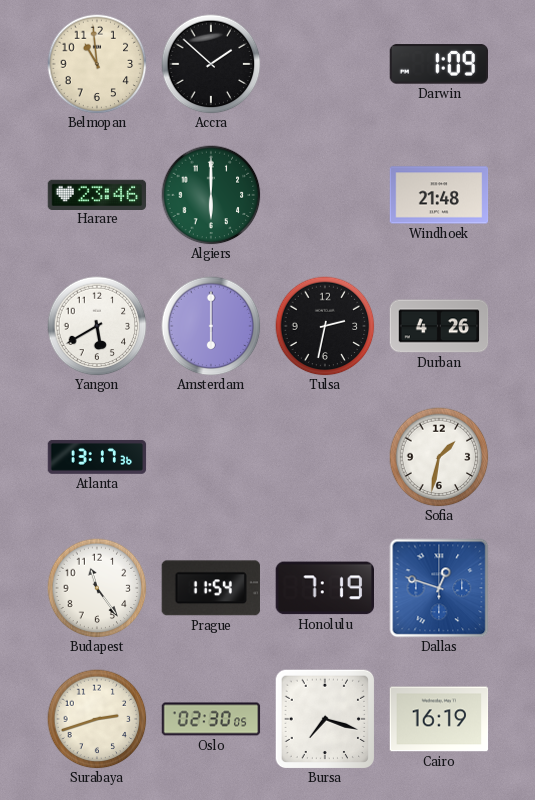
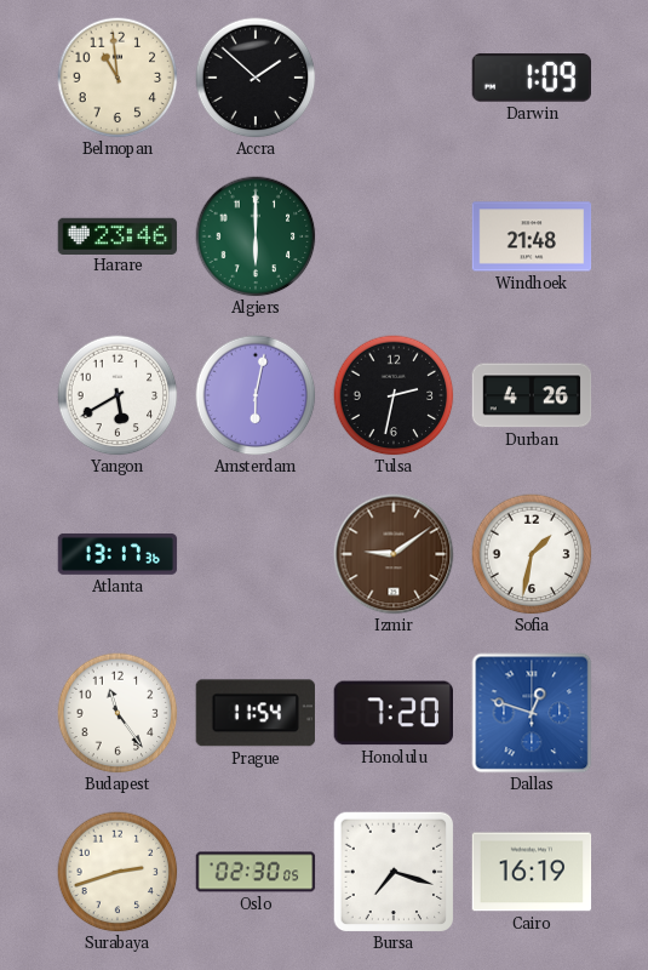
Amsterdam: 6:00 -> 6:02
Izmir: none -> 9:09
Honolulu: 7:19 -> 7:20
